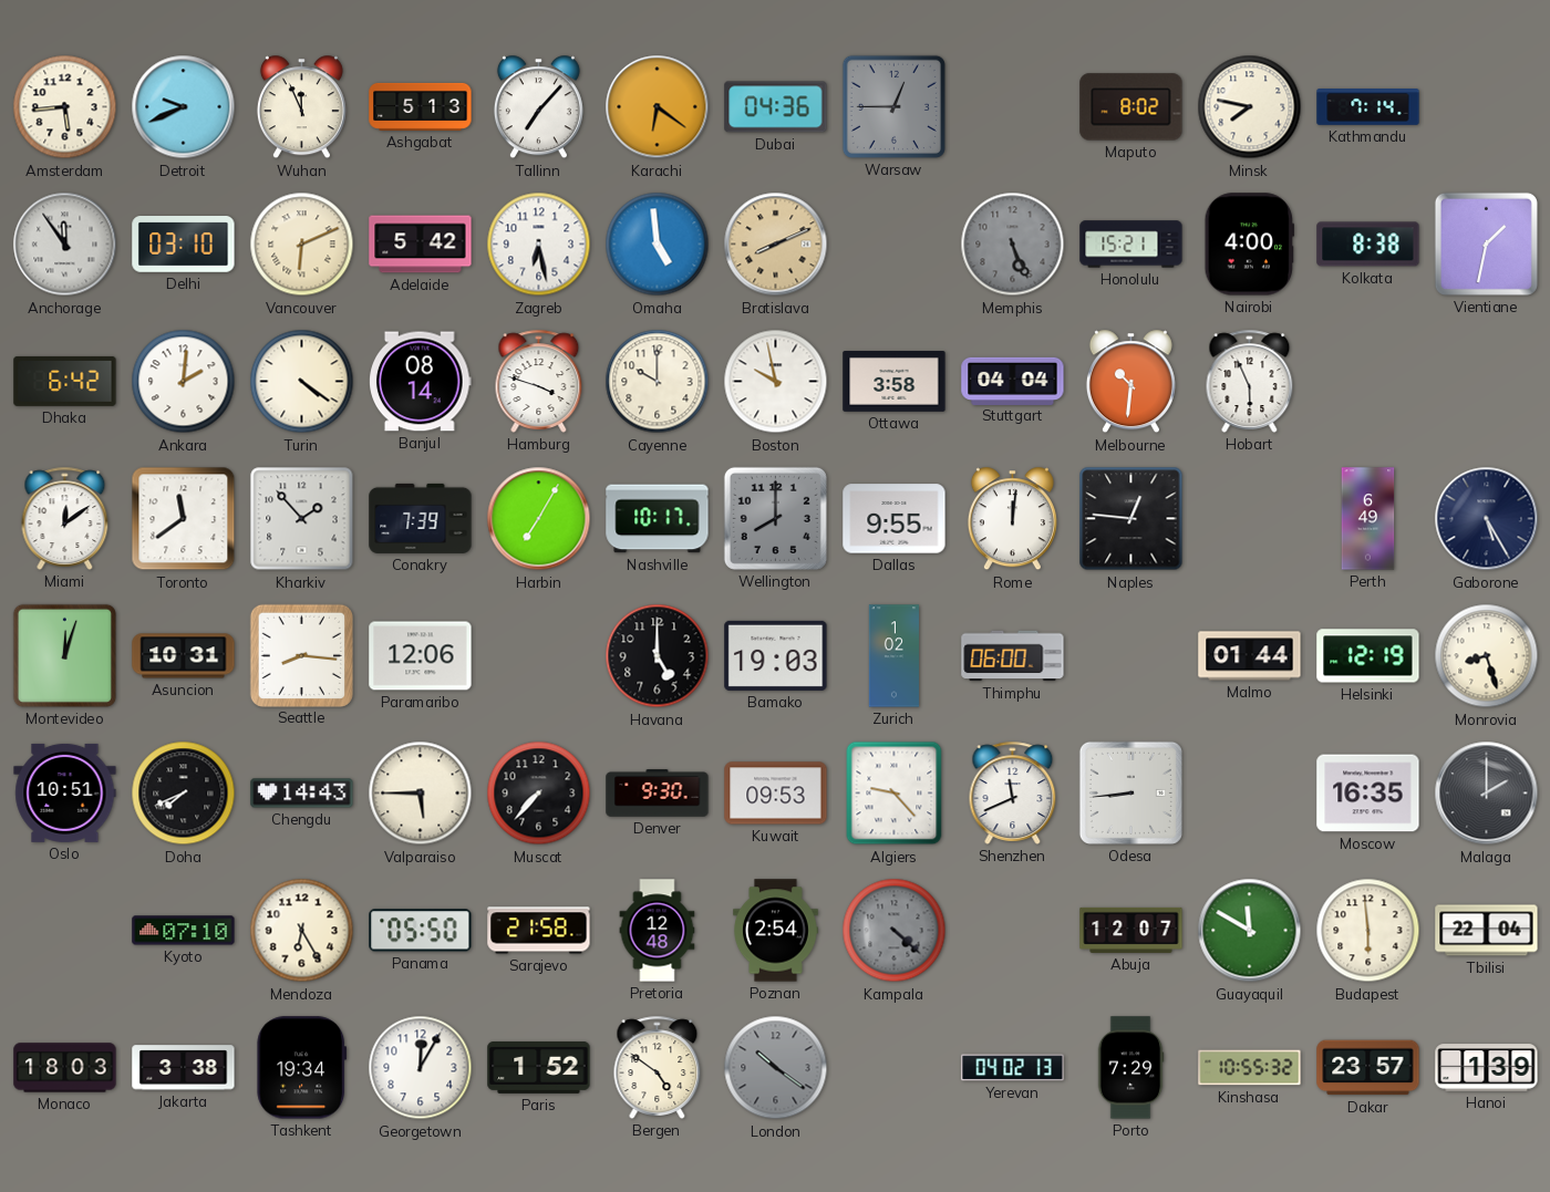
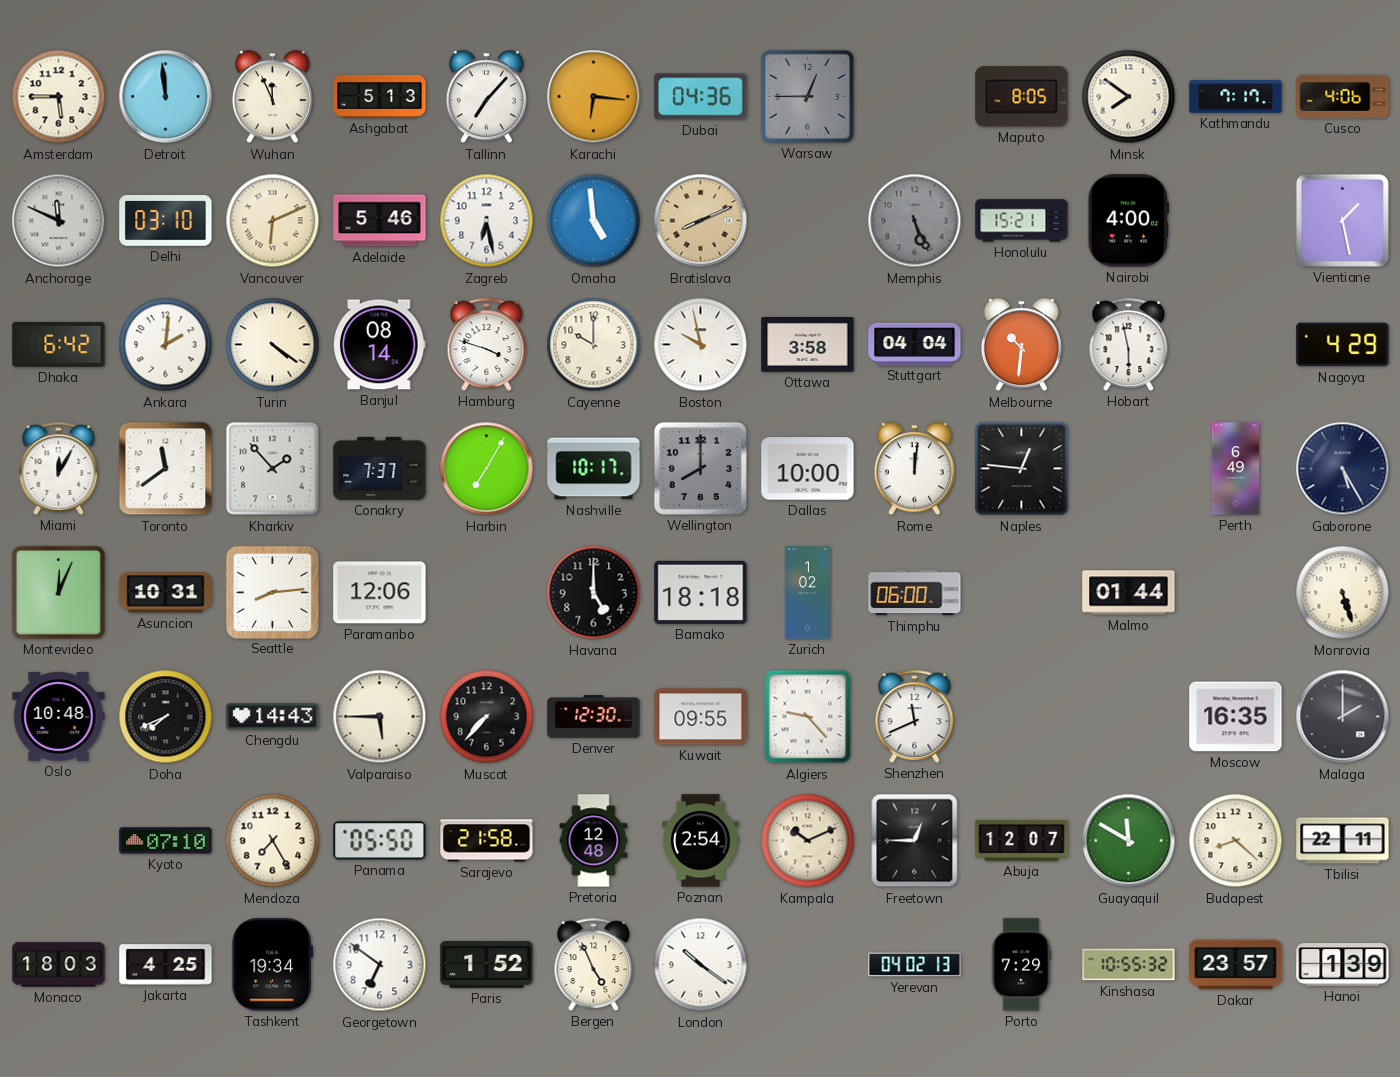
Amsterdam: 5:44 -> 5:45
Detroit: 9:41 -> 11:59
Karachi: 6:21 -> 6:16
Maputo: 8:02 -> 8:05
Minsk: 7:47 -> 7:51
Kathmandu: 7:14 -> 7:17
Cusco: none -> 4:06
Anchorage: 11:54 -> 11:49
Adelaide: 5:42 -> 5:46
Kolkata: 8:38 -> none
Vientiane: 1:32 -> 1:28
Hobart: 5:56 -> 5:58
Nagoya: none -> 4:29
Miami: 12:09 -> 12:05
Conakry: 7:39 -> 7:37
Dallas: 9:55 -> 10:00
Montevideo: 12:03 -> 12:04
Seattle: 8:16 -> 8:14
Bamako: 19:03 -> 18:18
Helsinki: 12:19 -> none
Monrovia: 8:27 -> 5:27
Oslo: 10:51 -> 10:48
Denver: 9:30 -> 12:30
Kuwait: 09:53 -> 09:55
Odesa: 8:44 -> none
Mendoza: 6:25 -> 7:25
Kampala: 4:22 -> 10:11
Kampala dial: grey -> cream
Freetown: none -> 12:45
Budapest: 5:59 -> 8:22
Tbilisi: 22:04 -> 22:11
Jakarta: 3:38 -> 4:25
Georgetown: 12:05 -> 6:51
Bergen: 4:51 -> 4:56
London dial: grey -> white
